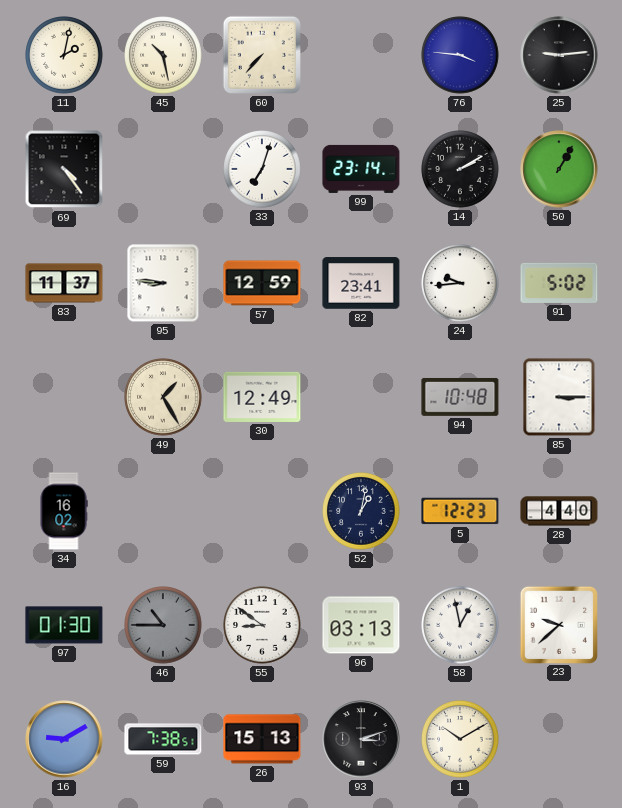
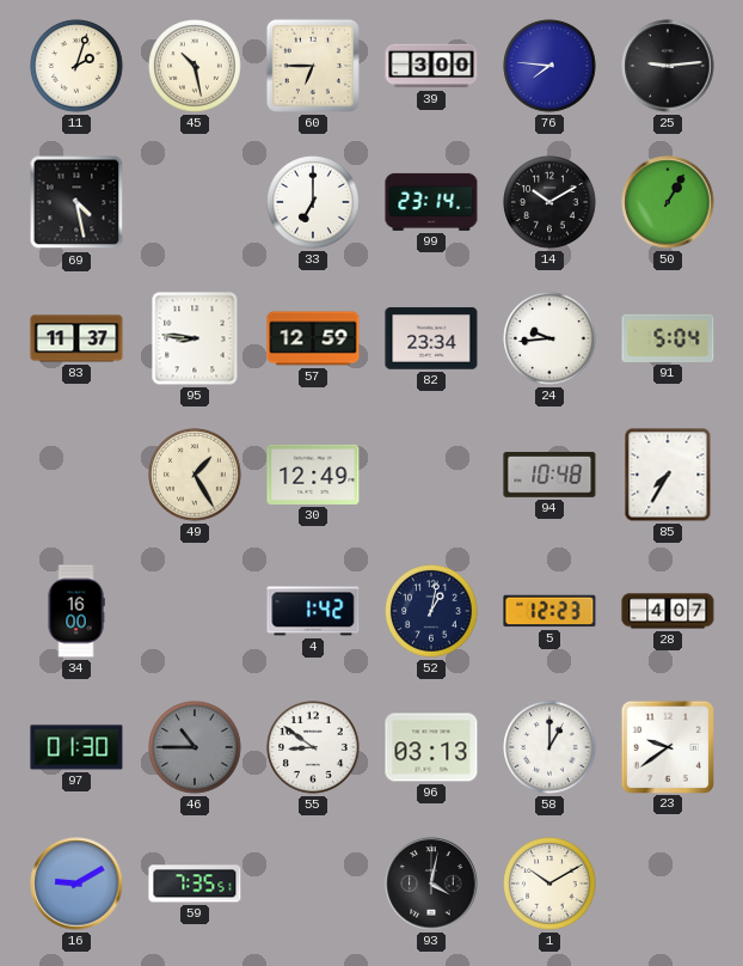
11: 2:02 -> 2:03
60: 7:37 -> 6:45
39: none -> 3:00
76: 3:46 -> 7:46
69: 4:24 -> 4:28
33: 7:03 -> 7:00
14: 2:10 -> 10:10
82: 23:41 -> 23:34
91: 5:02 -> 5:04
85: 3:15 -> 7:35
34: 16:02 -> 16:00
4: none -> 1:42
28: 4:40 -> 4:07
58: 12:58 -> 1:00
23: 9:38 -> 9:39
59: 7:38 -> 7:35
26: 15:13 -> none
93: 3:12 -> 4:02
